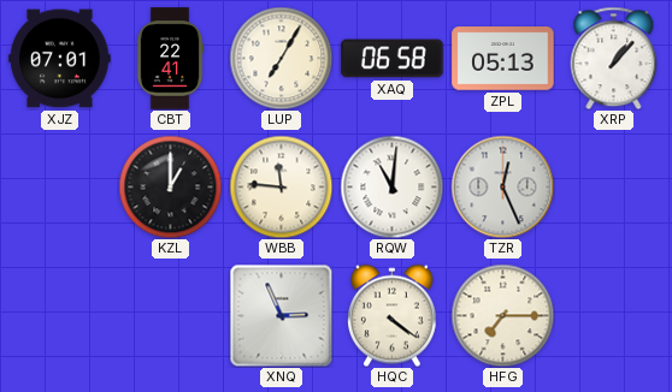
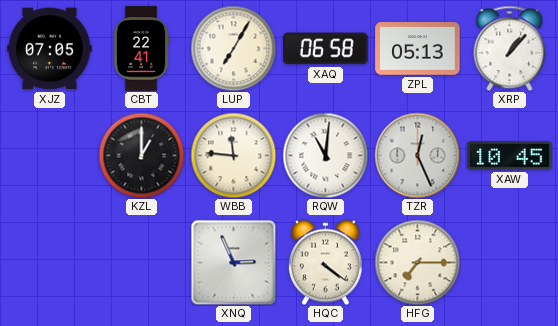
XJZ: 07:01 -> 07:05
XAW: none -> 10:45
